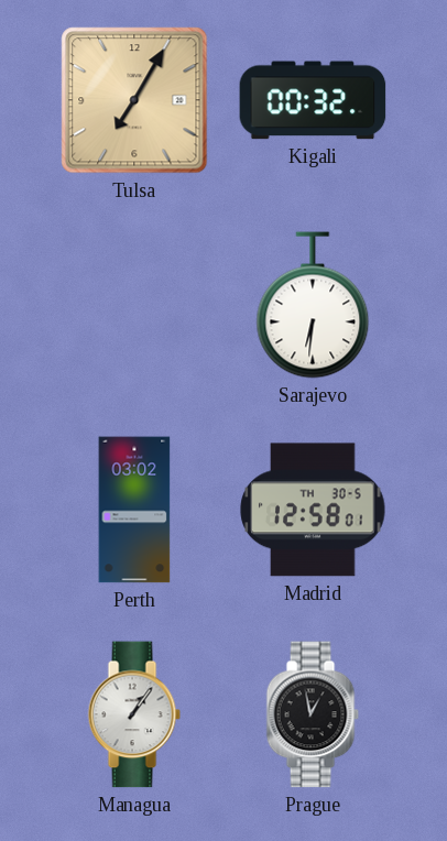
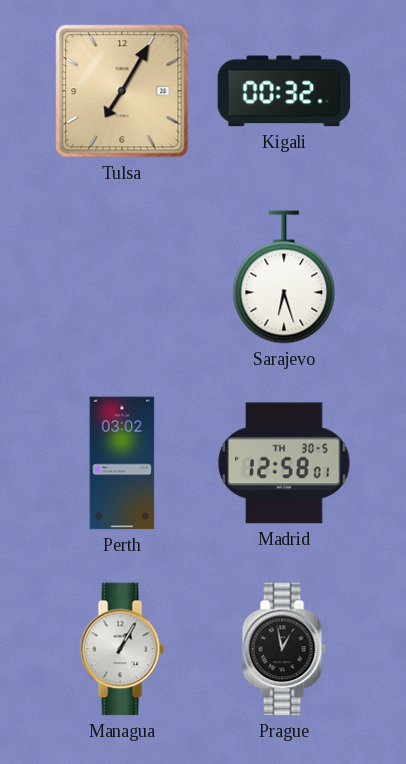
Sarajevo: 6:31 -> 6:27
Managua: 1:06 -> 1:05
